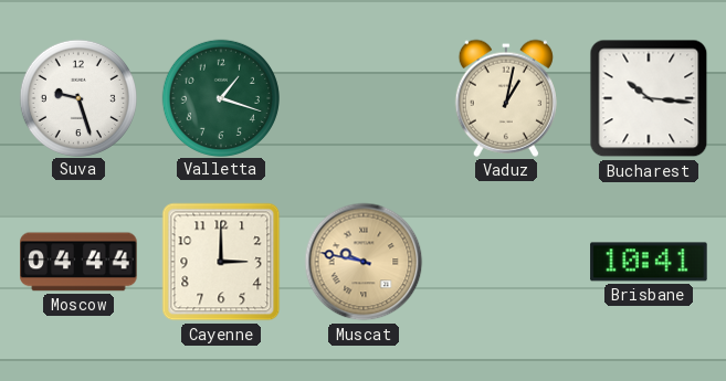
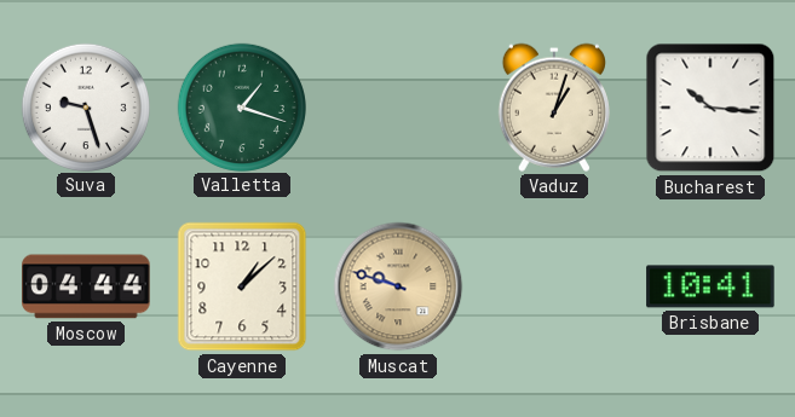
Vaduz: 1:02 -> 1:03
Cayenne: 3:00 -> 1:08
Muscat: 9:47 -> 9:48
